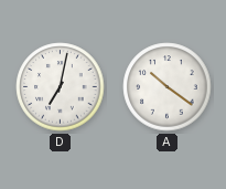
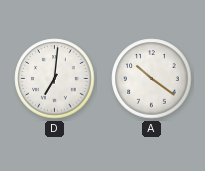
D: 7:02 -> 7:01
